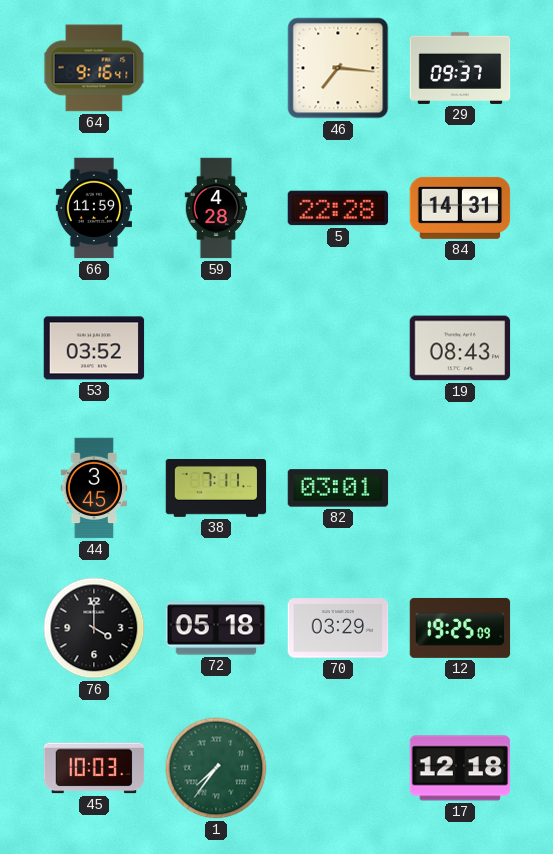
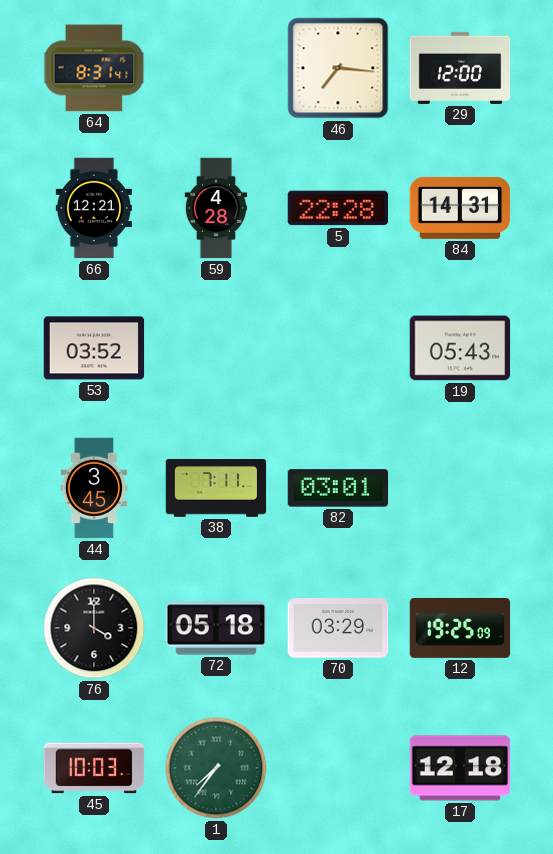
64: 9:16 -> 8:31
29: 09:37 -> 12:00
66: 11:59 -> 12:21
19: 08:43 -> 05:43
